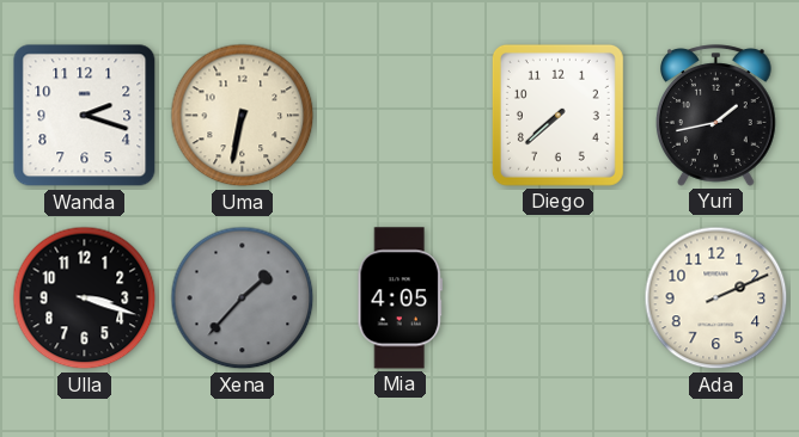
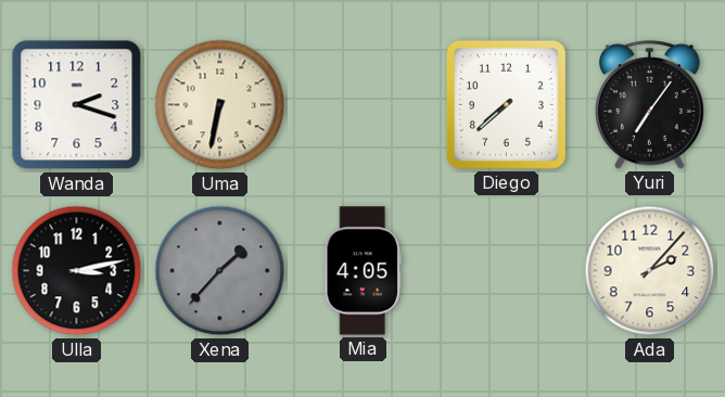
Yuri: 1:43 -> 7:06
Ulla: 3:18 -> 3:13
Ada: 2:11 -> 2:07
